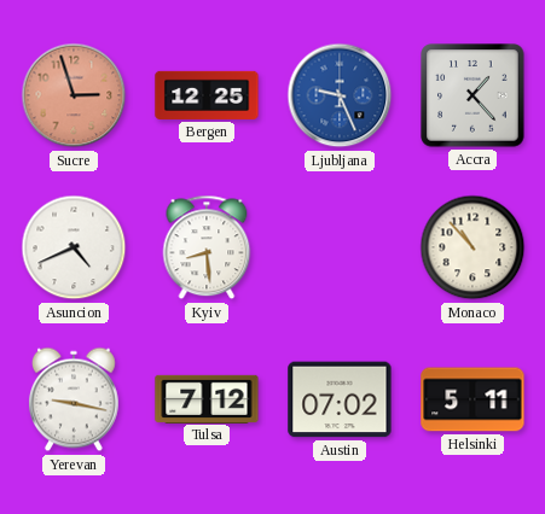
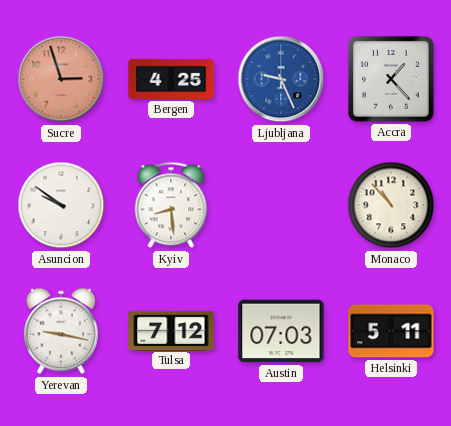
Bergen: 12:25 -> 4:25
Asuncion: 4:41 -> 9:51
Austin: 07:02 -> 07:03
